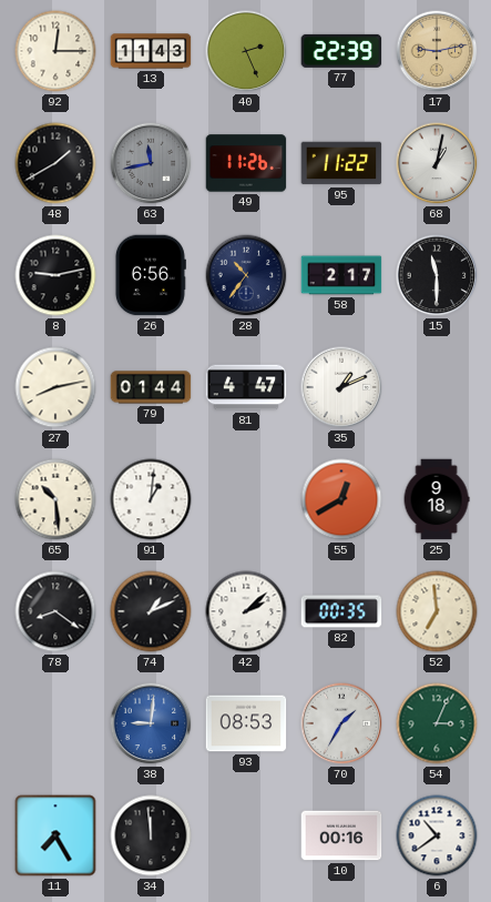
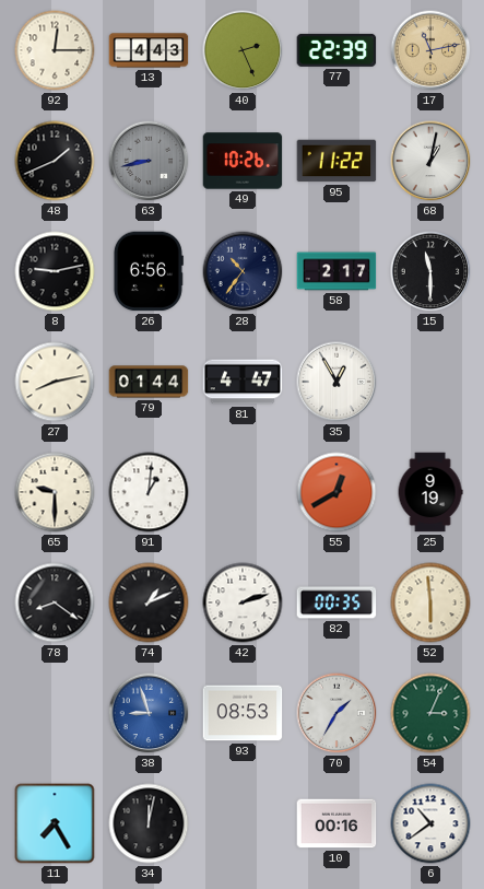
13: 11:43 -> 4:43
17: 9:13 -> 11:13
48: 1:40 -> 1:41
63: 11:43 -> 8:43
49: 11:26 -> 10:26
35: 1:11 -> 12:55
65: 10:29 -> 9:30
25: 9:18 -> 9:19
42: 2:08 -> 2:12
52: 6:59 -> 5:59
38: 9:01 -> 8:57
34: 11:59 -> 12:02
